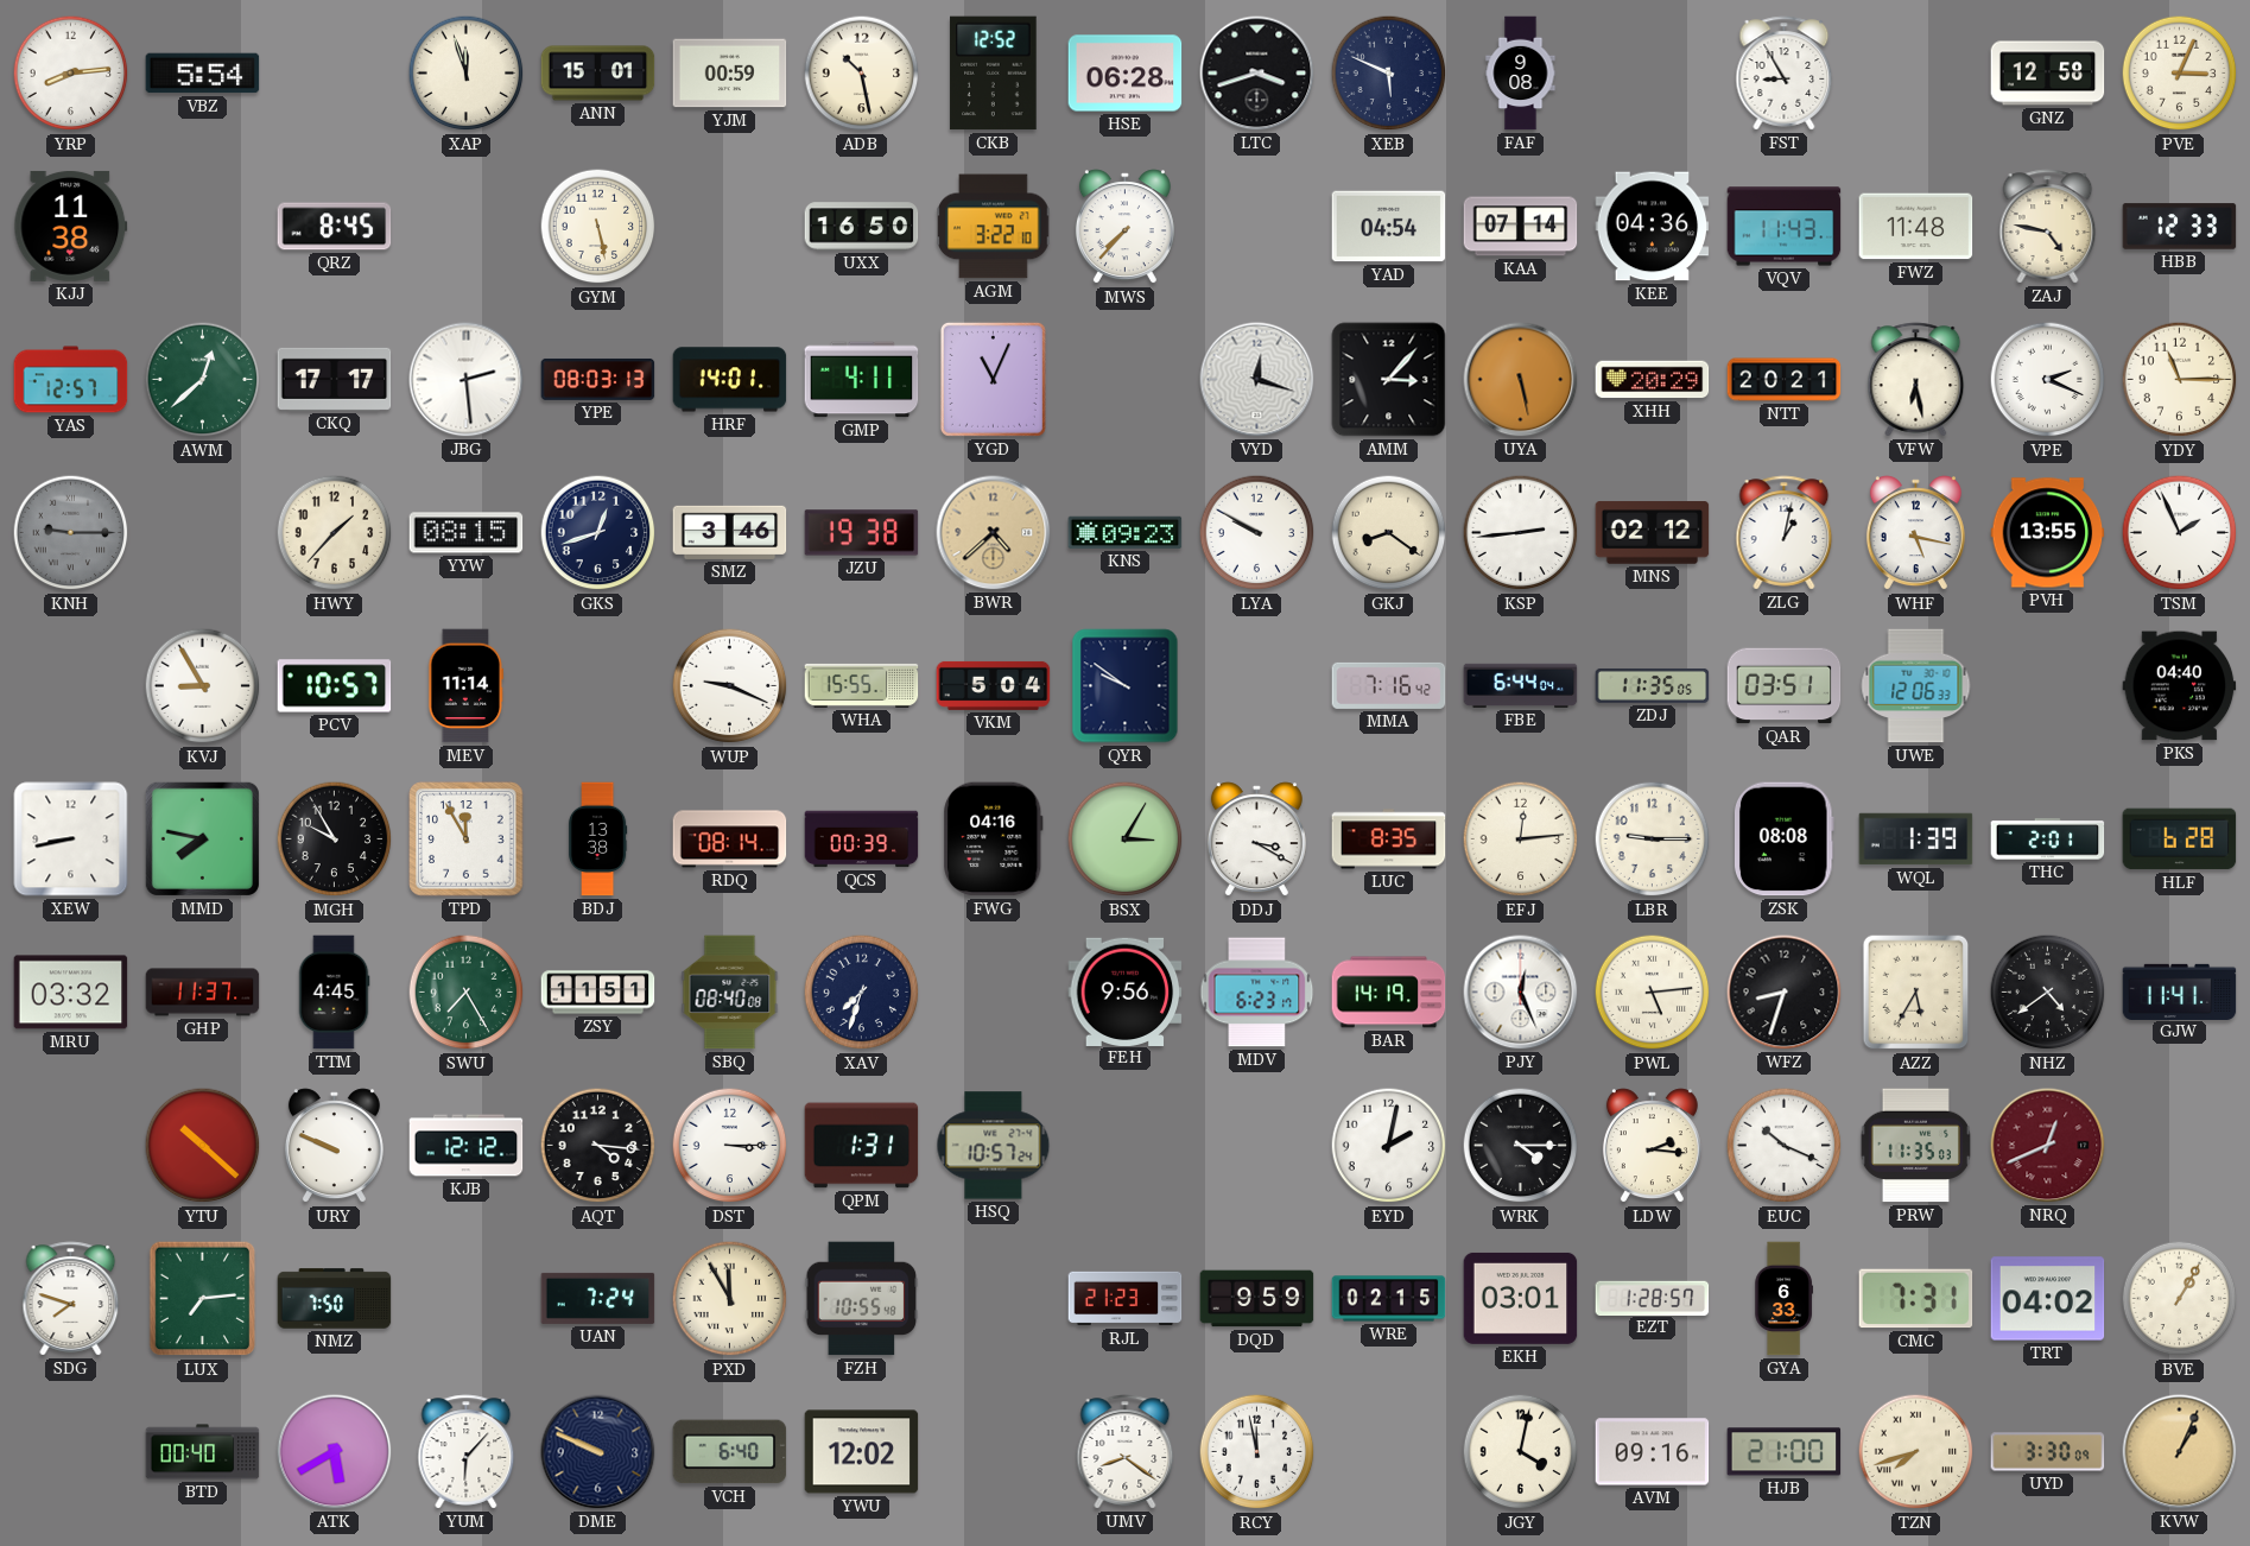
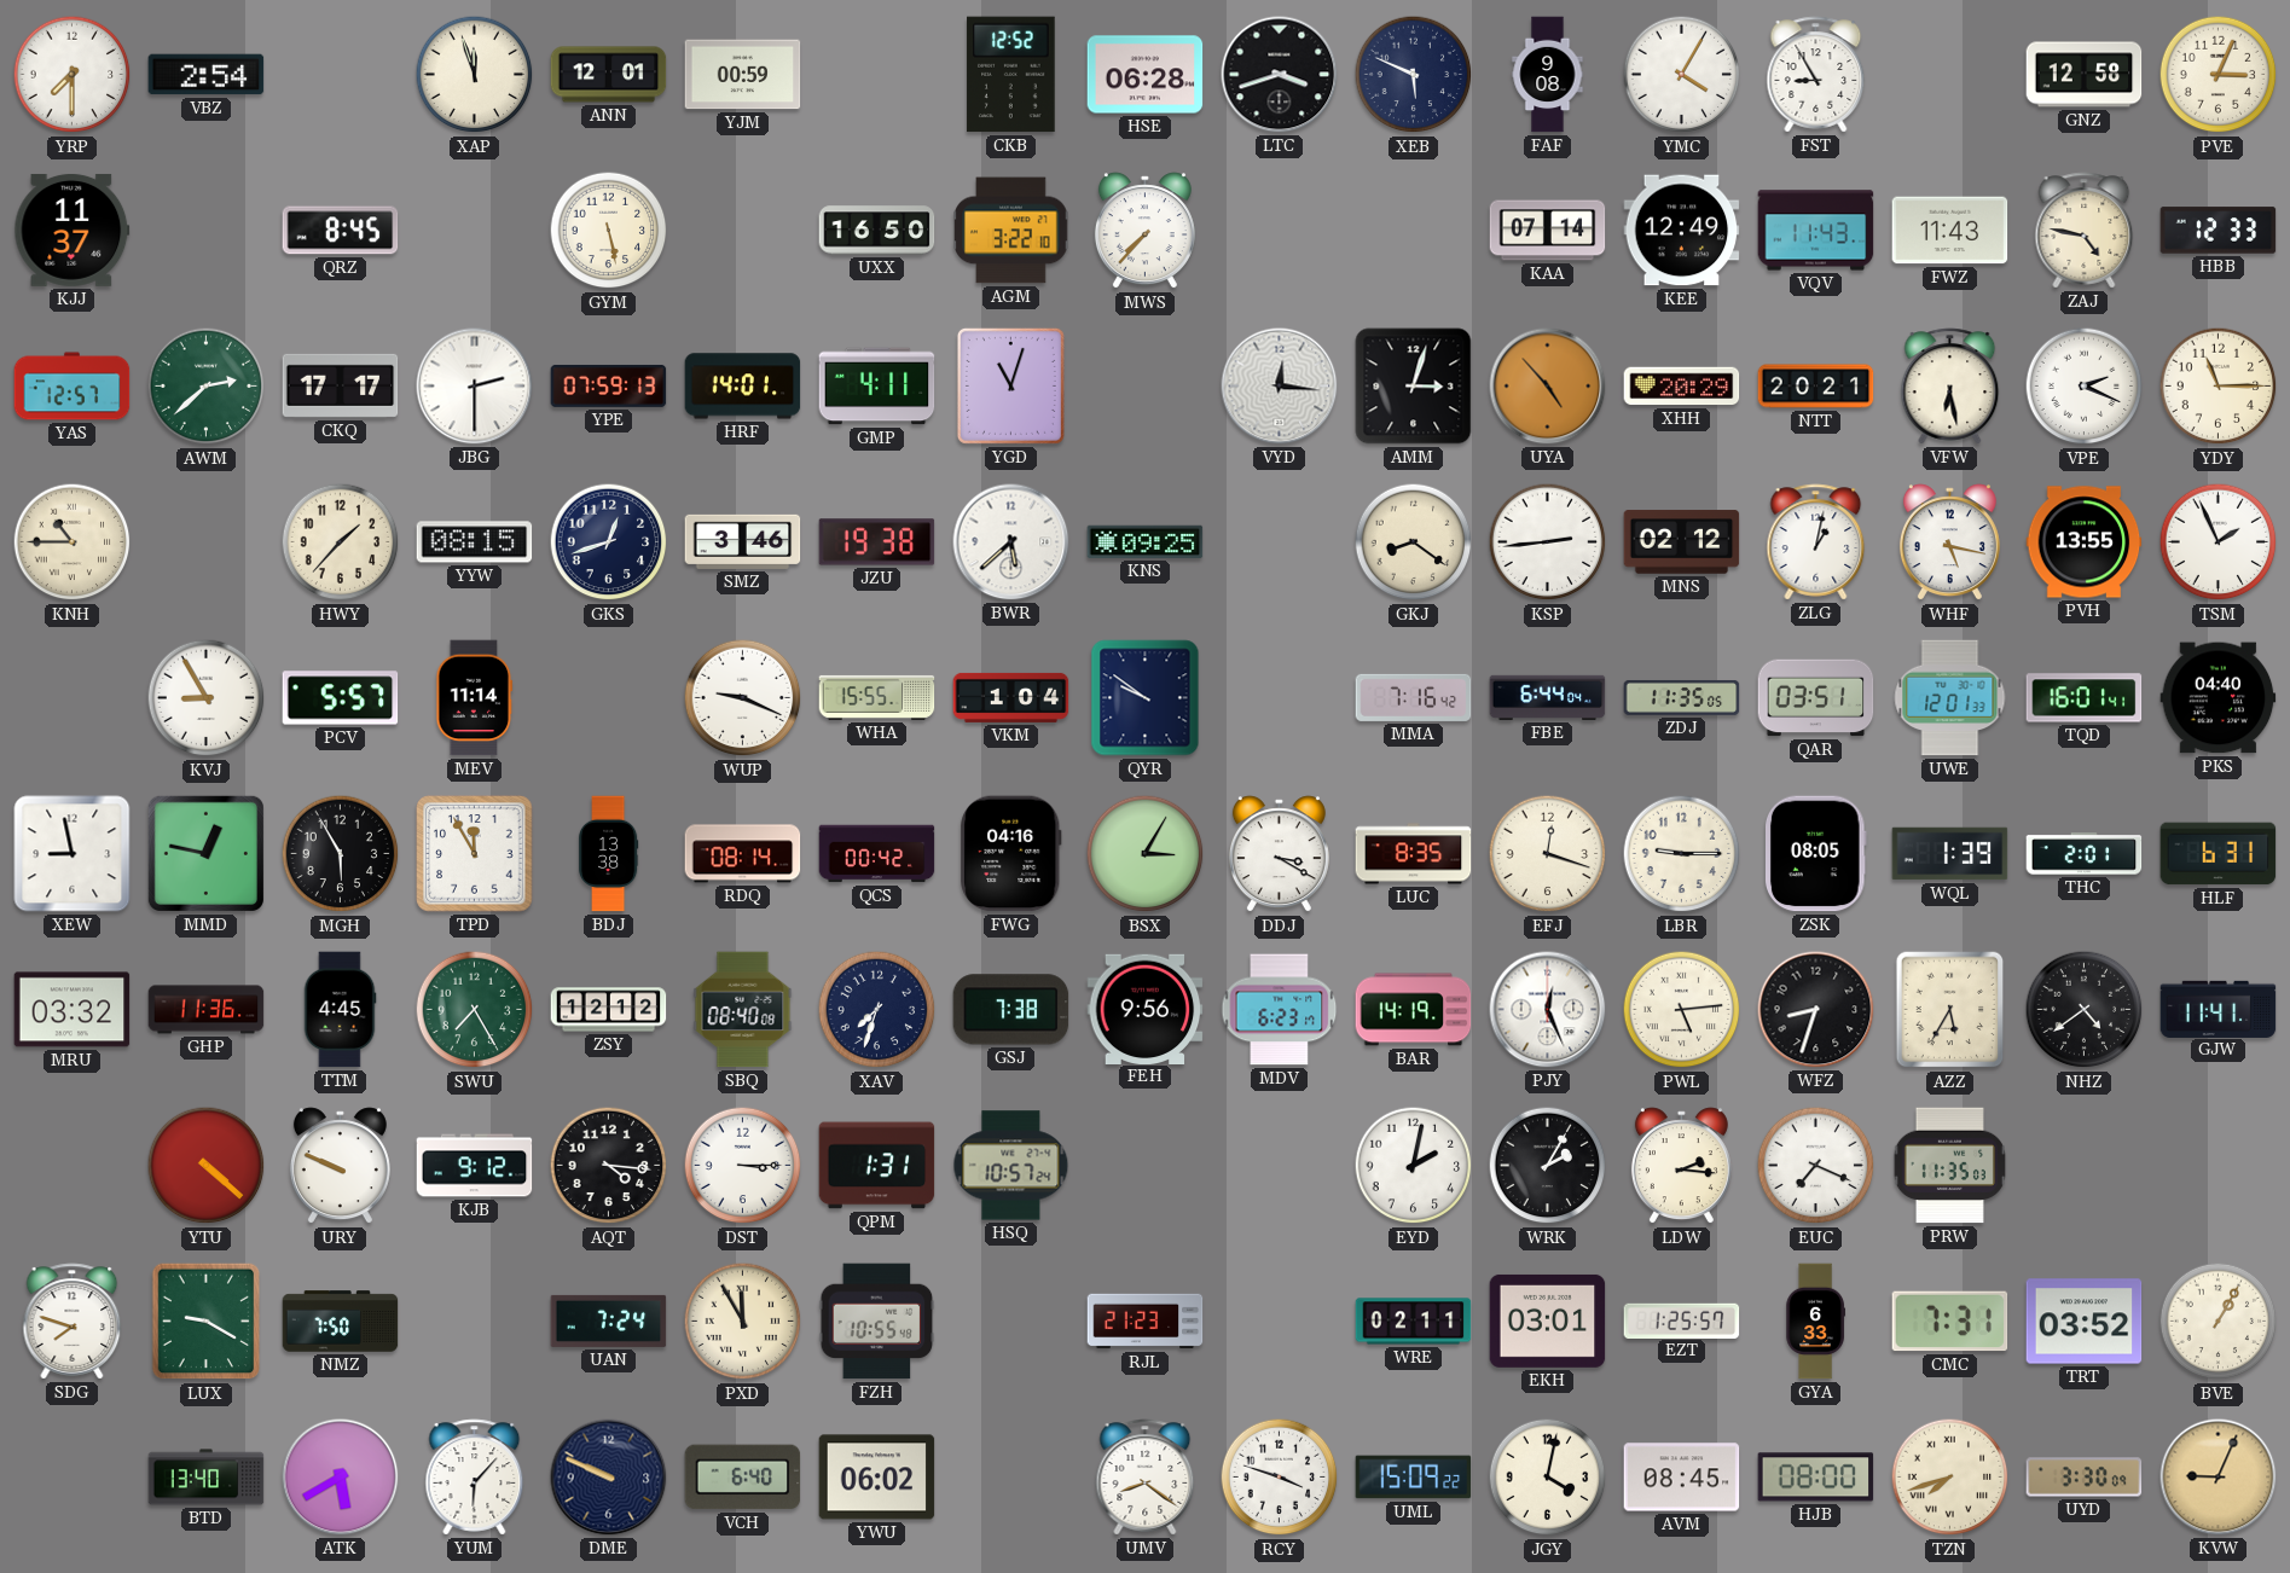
YRP: 8:14 -> 7:30
VBZ: 5:54 -> 2:54
ANN: 15:01 -> 12:01
ADB: 10:28 -> none
YMC: none -> 4:05
KJJ: 11:38 -> 11:37
YAD: 04:54 -> none
KEE: 04:36 -> 12:49
FWZ: 11:48 -> 11:43
AWM: 12:38 -> 2:38
JBG: 2:29 -> 2:30
YPE: 08:03 -> 07:59
YGD: 11:04 -> 11:03
VYD: 12:18 -> 12:16
AMM: 3:07 -> 3:03
UYA: 5:28 -> 4:53
KNH: 9:15 -> 10:45
KNH dial: grey -> cream
BWR: 4:38 -> 5:38
BWR dial: champagne -> white
KNS: 09:23 -> 09:25
LYA: 9:50 -> none
PCV: 10:57 -> 5:57
VKM: 5:04 -> 1:04
UWE: 12:06 -> 12:01
TQD: none -> 16:01
XEW: 8:43 -> 8:58
MMD: 7:47 -> 12:47
MGH: 9:55 -> 5:55
QCS: 00:39 -> 00:42
EFJ: 12:14 -> 12:18
ZSK: 08:08 -> 08:05
HLF: 6:28 -> 6:31
GHP: 11:37 -> 11:36
ZSY: 11:51 -> 12:12
GSJ: none -> 7:38
YTU: 10:22 -> 4:22
KJB: 12:12 -> 9:12
WRK: 4:15 -> 2:05
EUC: 10:19 -> 7:19
NRQ: 12:41 -> none
LUX: 7:14 -> 9:20
DQD: 9:59 -> none
WRE: 02:15 -> 02:11
EZT: 1:28 -> 1:25
TRT: 04:02 -> 03:52
BTD: 00:40 -> 13:40
YWU: 12:02 -> 06:02
RCY: 11:58 -> 3:48
UML: none -> 15:09
AVM: 09:16 -> 08:45
HJB: 21:00 -> 08:00
KVW: 1:04 -> 9:04
